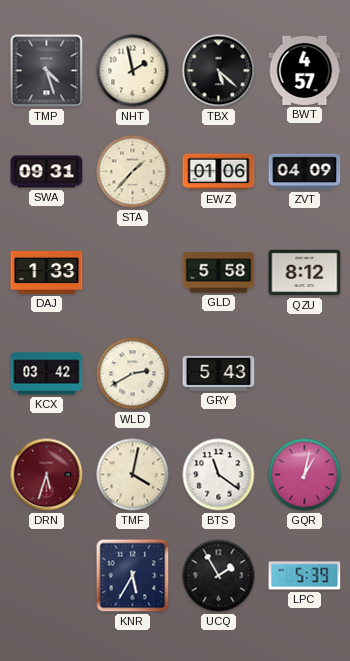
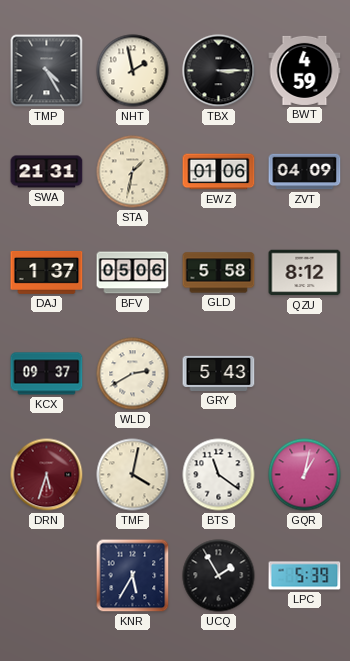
TMP: 4:27 -> 4:25
TBX: 5:22 -> 3:15
BWT: 4:57 -> 4:59
SWA: 09:31 -> 21:31
STA: 1:37 -> 1:32
DAJ: 1:33 -> 1:37
BFV: none -> 05:06
KCX: 03:42 -> 09:37
